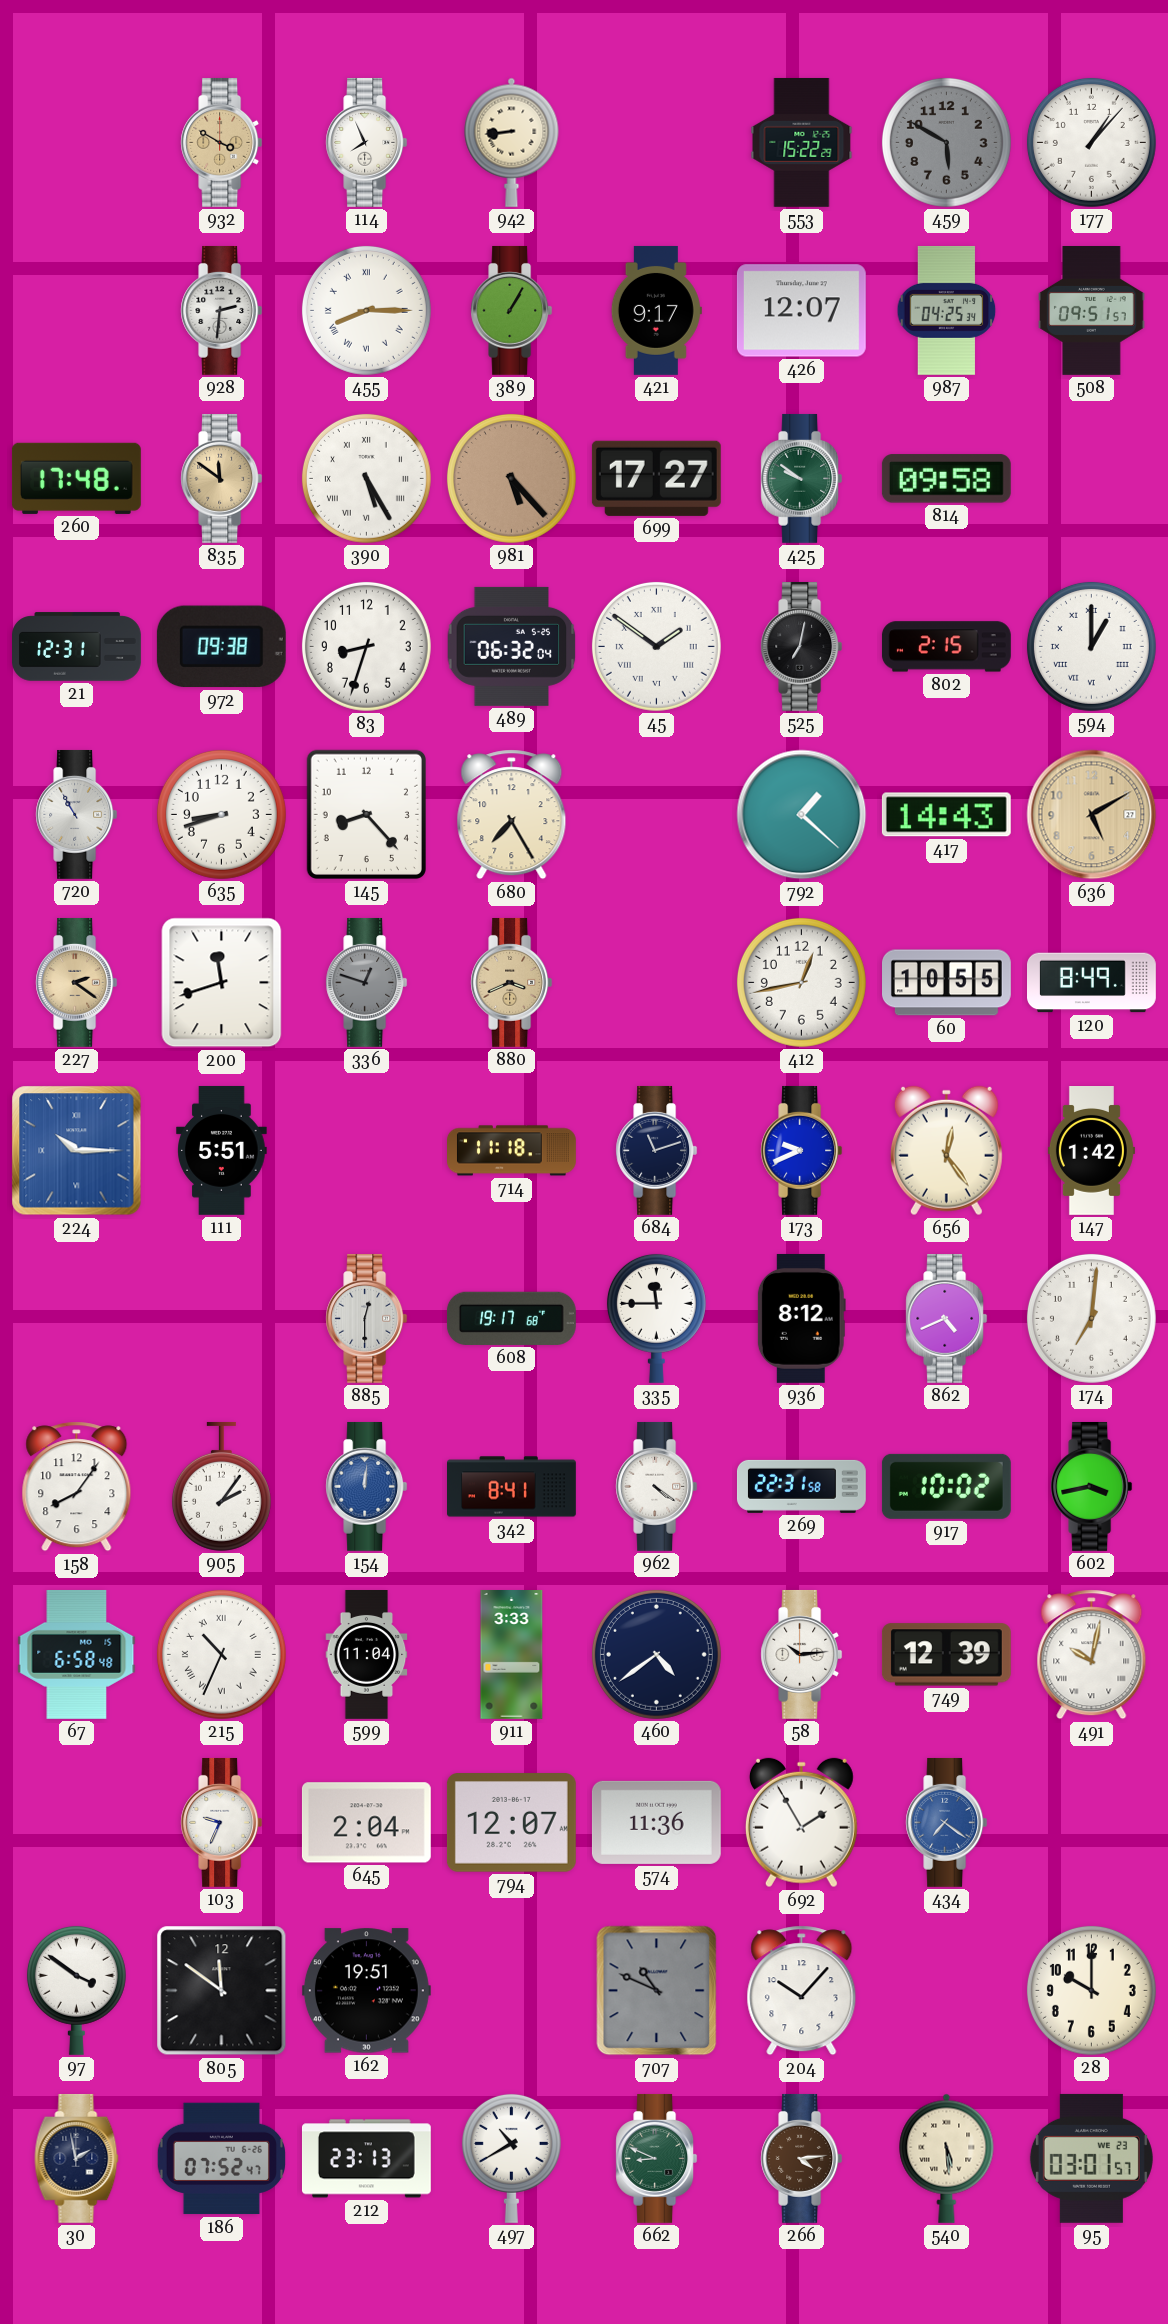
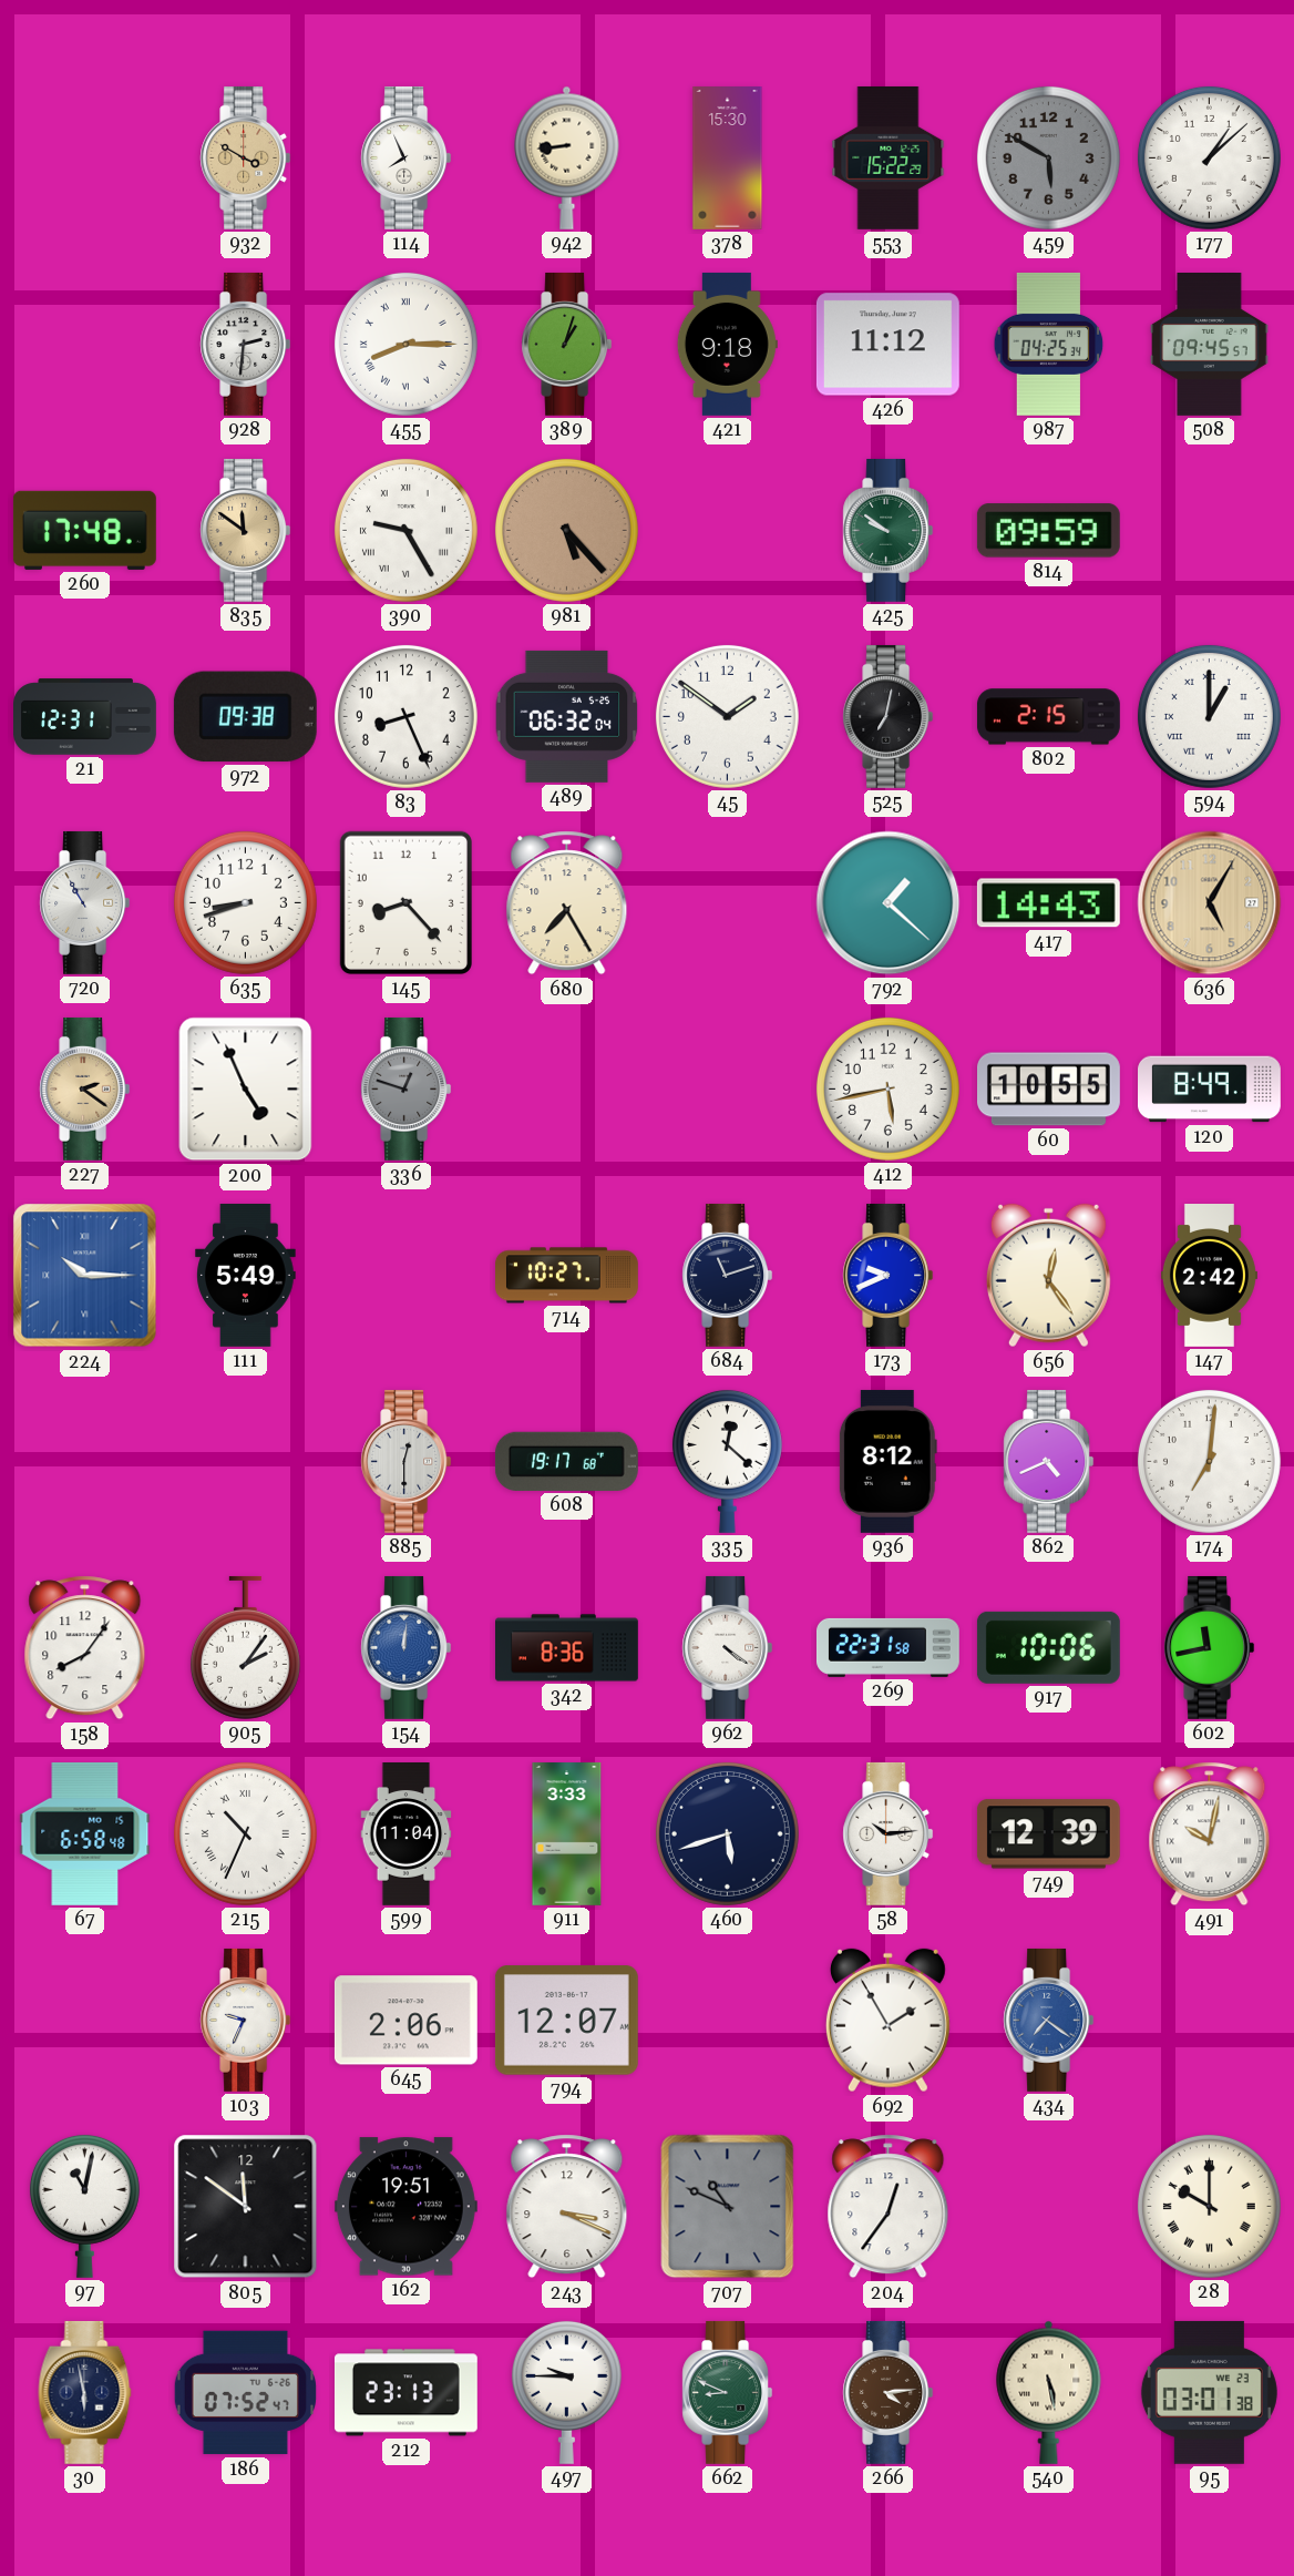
378: none -> 15:30
177: 1:07 -> 1:08
389: 1:05 -> 1:03
421: 9:17 -> 9:18
426: 12:07 -> 11:12
508: 09:51 -> 09:45
390: 5:25 -> 9:25
699: 17:27 -> none
814: 09:58 -> 09:59
83: 8:33 -> 8:26
45 numerals: Roman -> Arabic
636: 5:10 -> 5:05
200: 11:42 -> 4:56
880: 3:41 -> none
412: 12:43 -> 5:43
111: 5:51 -> 5:49
714: 11:18 -> 10:27
147: 1:42 -> 2:42
335: 11:45 -> 12:22
342: 8:41 -> 8:36
917: 10:02 -> 10:06
602: 3:43 -> 11:43
460: 4:39 -> 5:42
645: 2:04 -> 2:06
574: 11:36 -> none
97: 3:51 -> 11:02
243: none -> 3:19
204: 10:07 -> 12:36
28 numerals: Arabic -> Roman
30: 1:58 -> 5:58
497: 10:40 -> 9:45
540: 5:29 -> 5:28
95: 03:01:57 -> 03:01:38
